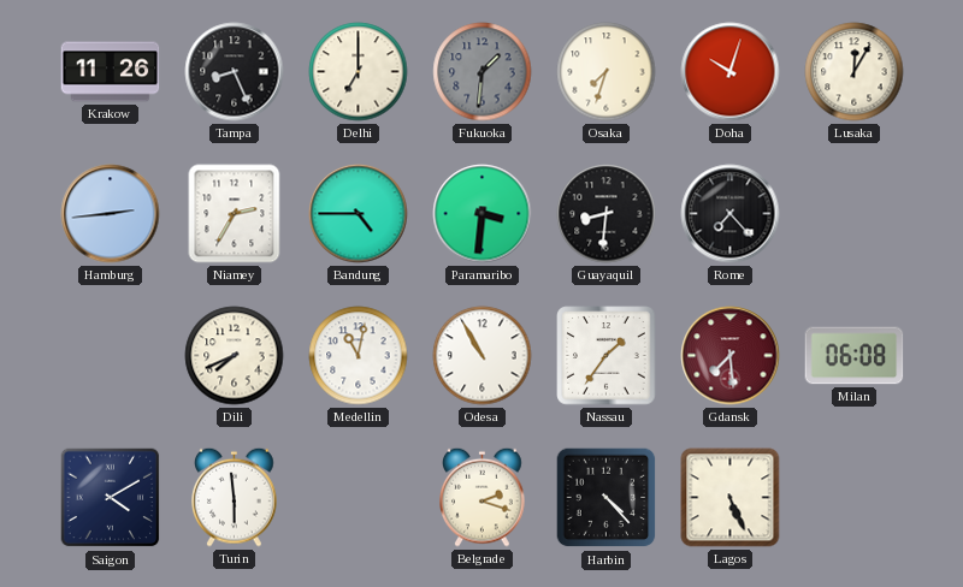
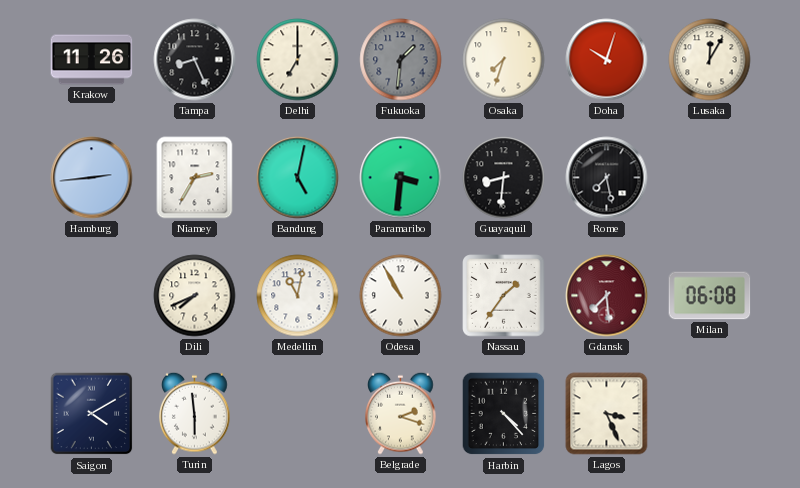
Bandung: 4:45 -> 5:02
Rome: 7:23 -> 7:28
Lagos: 5:26 -> 3:26
